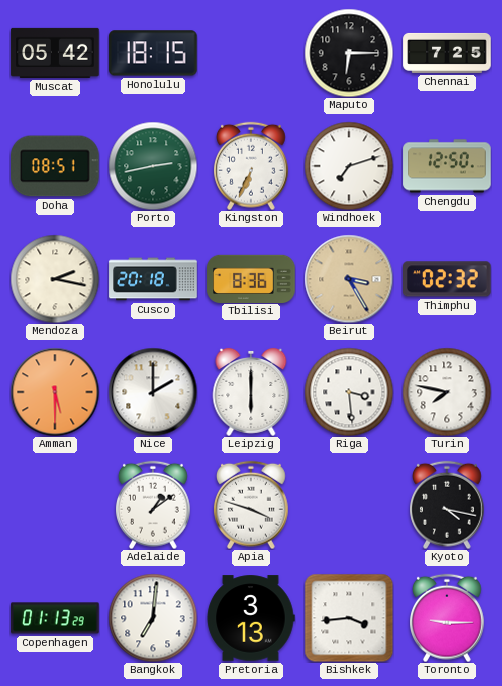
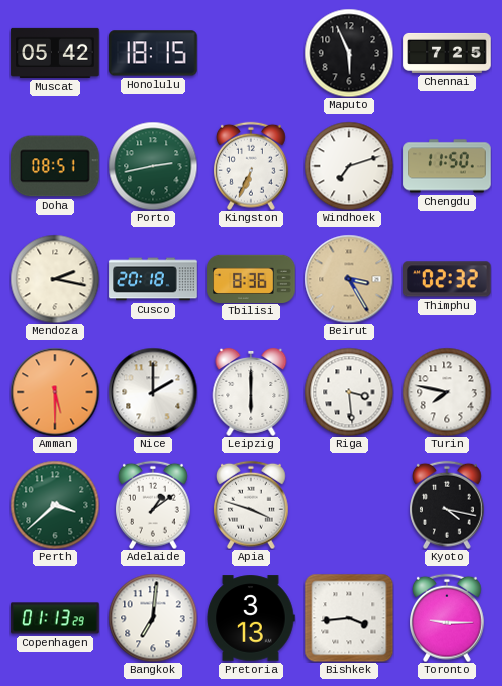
Maputo: 6:15 -> 5:56
Chengdu: 12:50 -> 11:50
Perth: none -> 3:38
